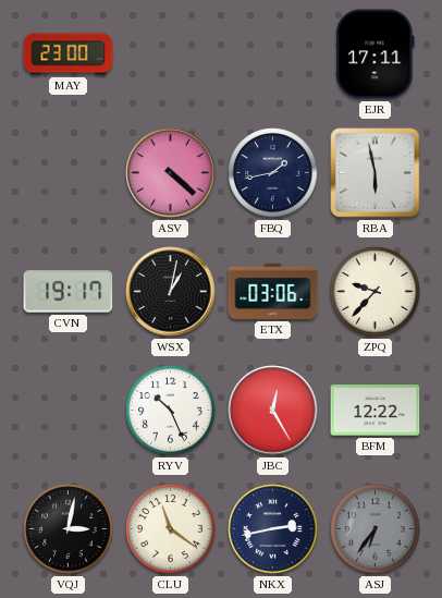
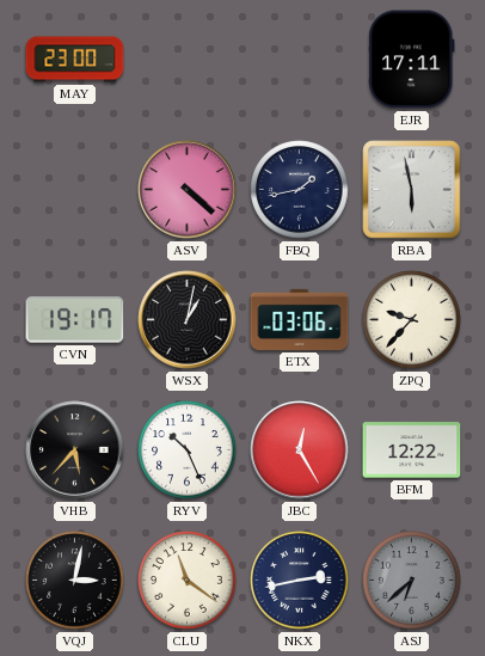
VHB: none -> 5:37
ASJ: 6:36 -> 6:38
